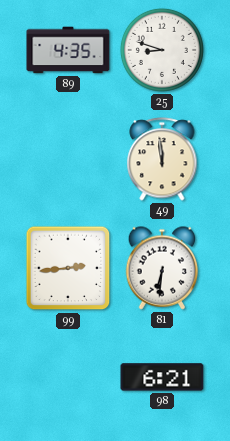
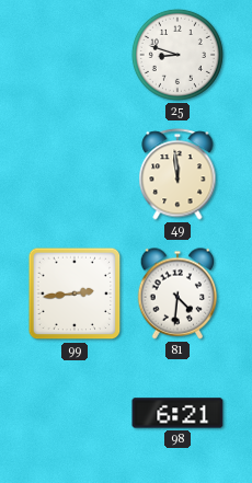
89: 4:35 -> none
81: 6:31 -> 4:31
